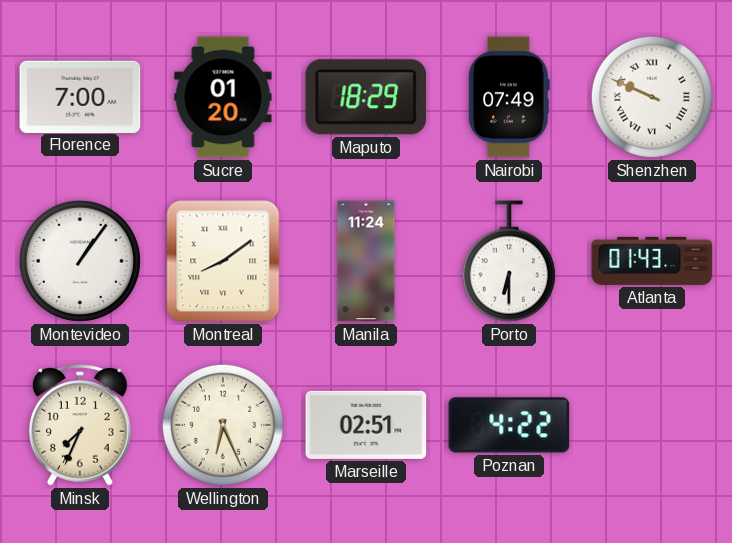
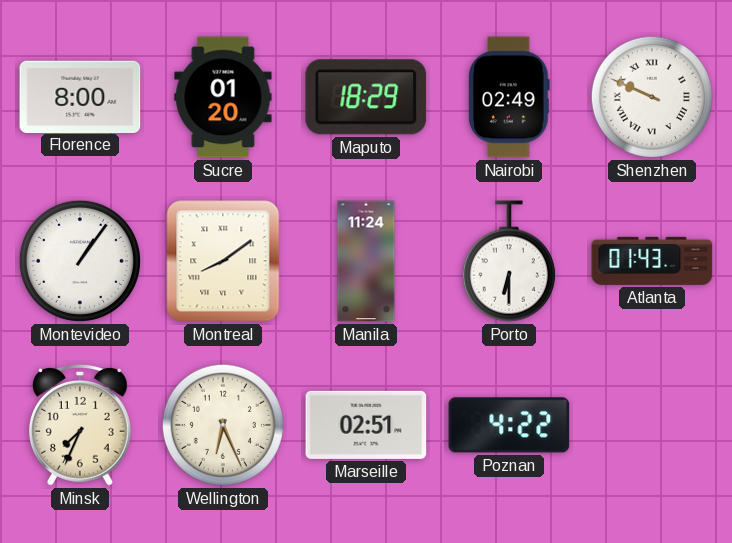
Florence: 7:00 -> 8:00
Nairobi: 07:49 -> 02:49
